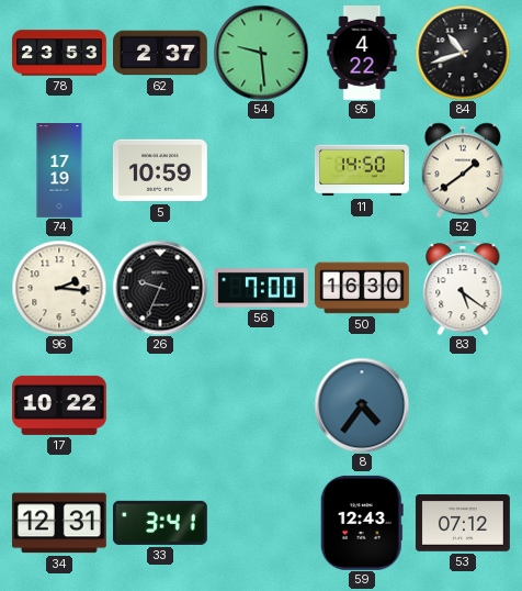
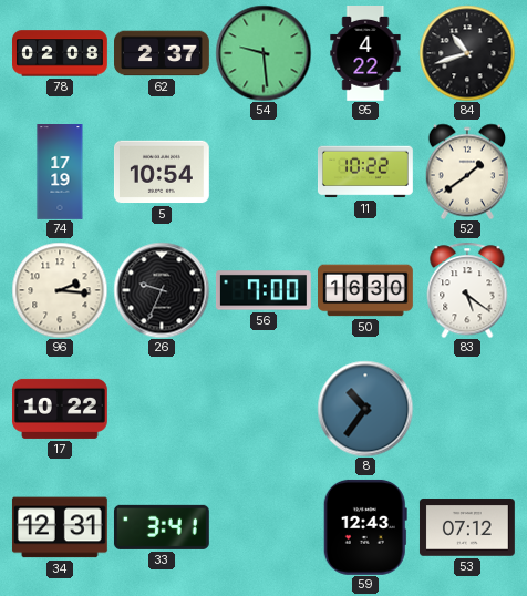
78: 23:53 -> 02:08
5: 10:59 -> 10:54
11: 14:50 -> 10:22
8: 4:36 -> 10:36
